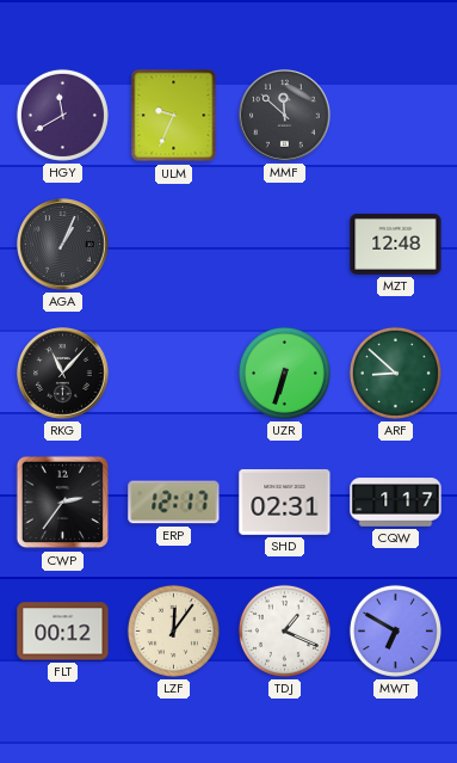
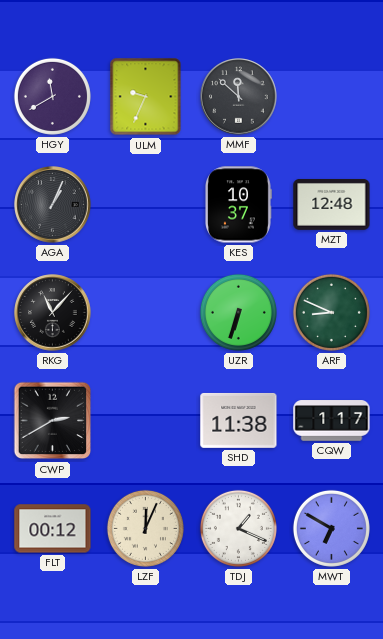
KES: none -> 10:37
ARF: 8:52 -> 8:49
CWP: 2:36 -> 2:40
ERP: 12:17 -> none
SHD: 02:31 -> 11:38
LZF: 12:06 -> 12:04
